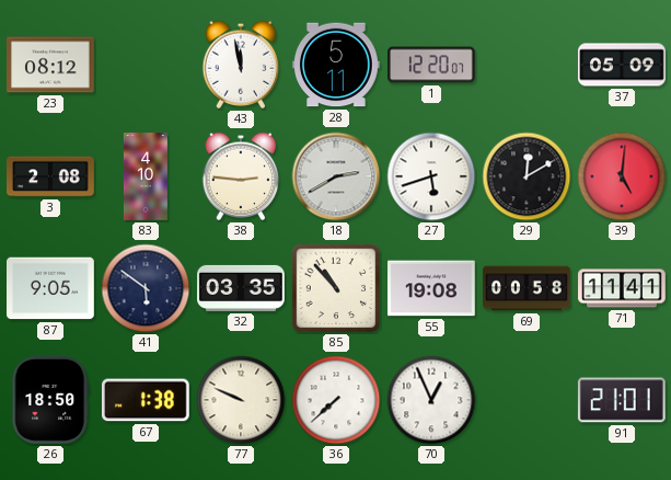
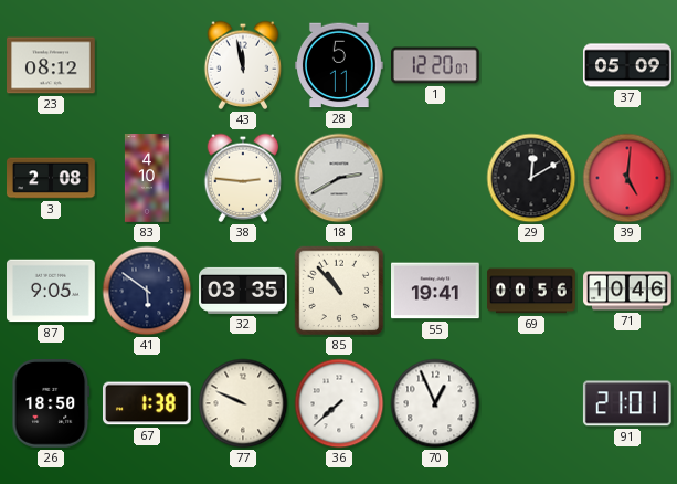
27: 5:42 -> none
55: 19:08 -> 19:41
69: 00:58 -> 00:56
71: 11:41 -> 10:46
